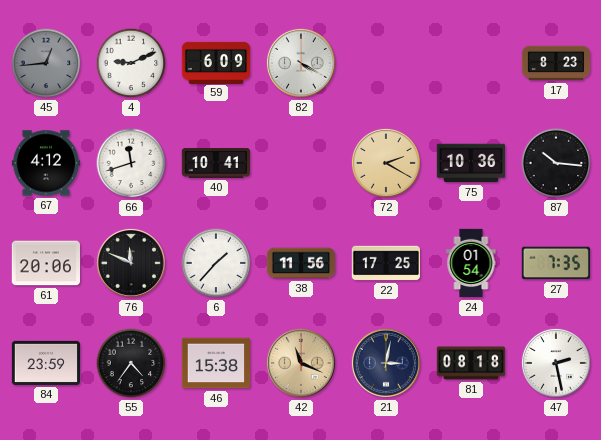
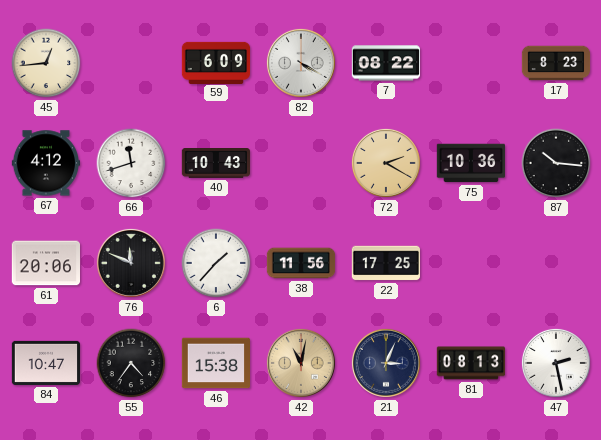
45 dial: grey -> cream
4: 9:11 -> none
7: none -> 08:22
40: 10:41 -> 10:43
24: 01:54 -> none
27: 7:35 -> none
84: 23:59 -> 10:47
42: 11:19 -> 11:02
21: 3:02 -> 3:04
81: 08:18 -> 08:13
